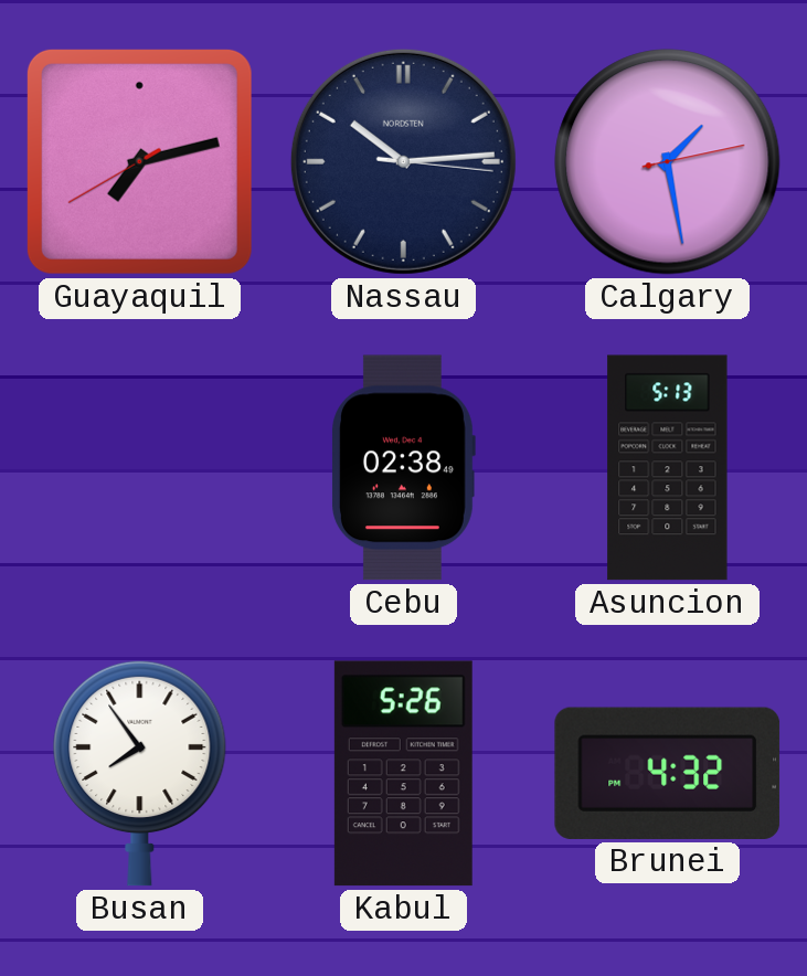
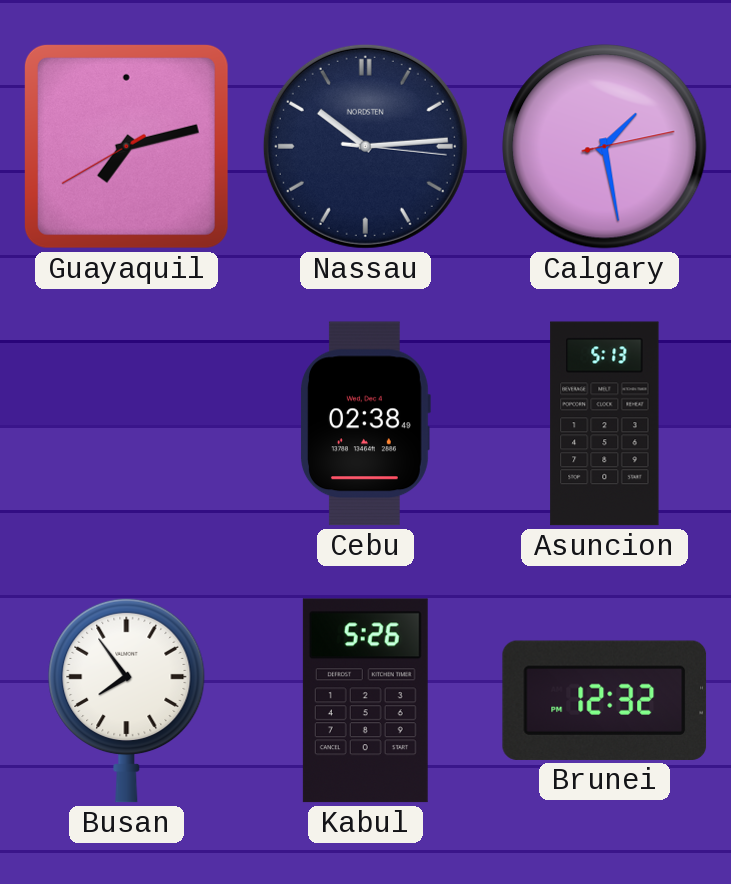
Brunei: 4:32 -> 12:32
